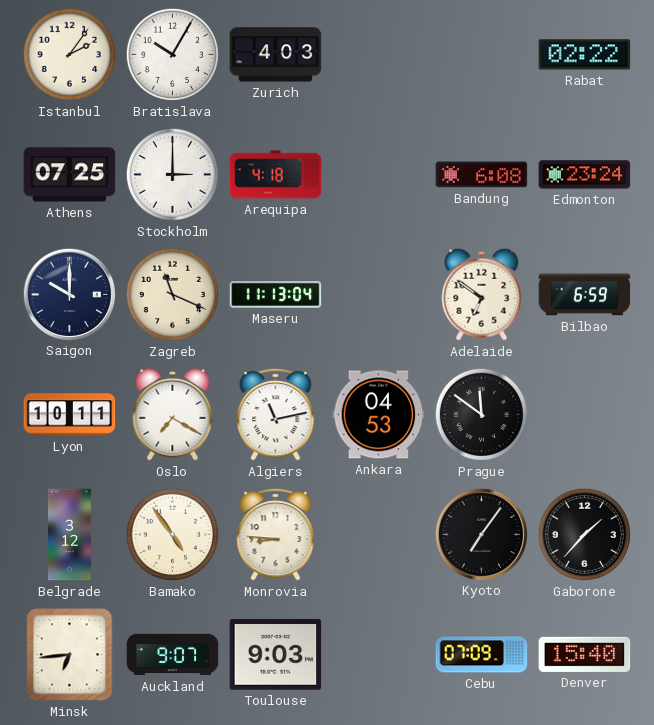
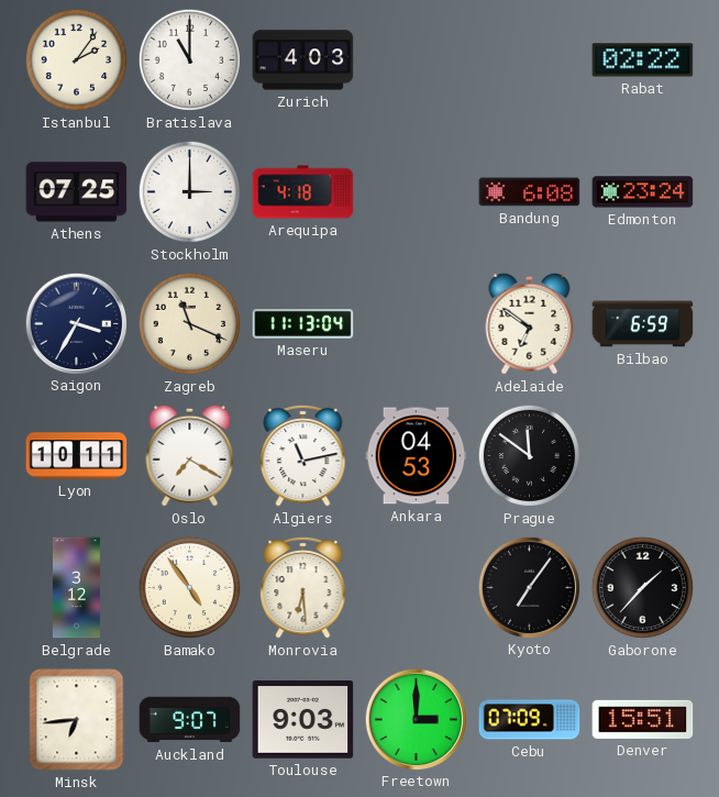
Bratislava: 10:05 -> 11:00
Saigon: 10:00 -> 3:35
Monrovia: 8:46 -> 6:29
Freetown: none -> 3:00
Denver: 15:40 -> 15:51
